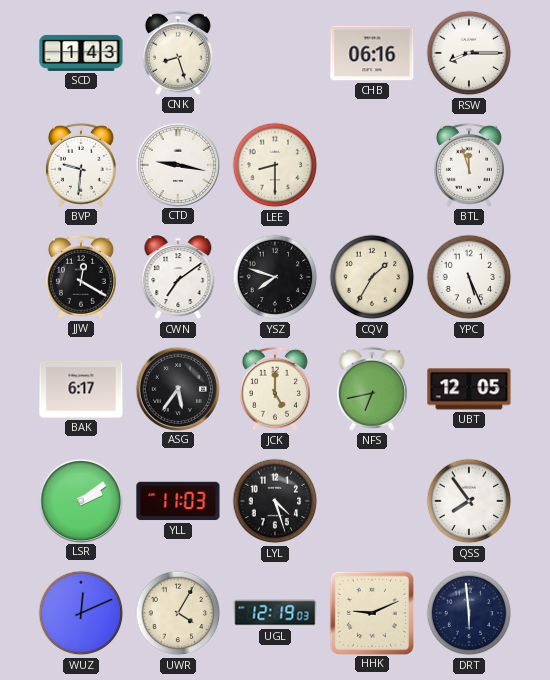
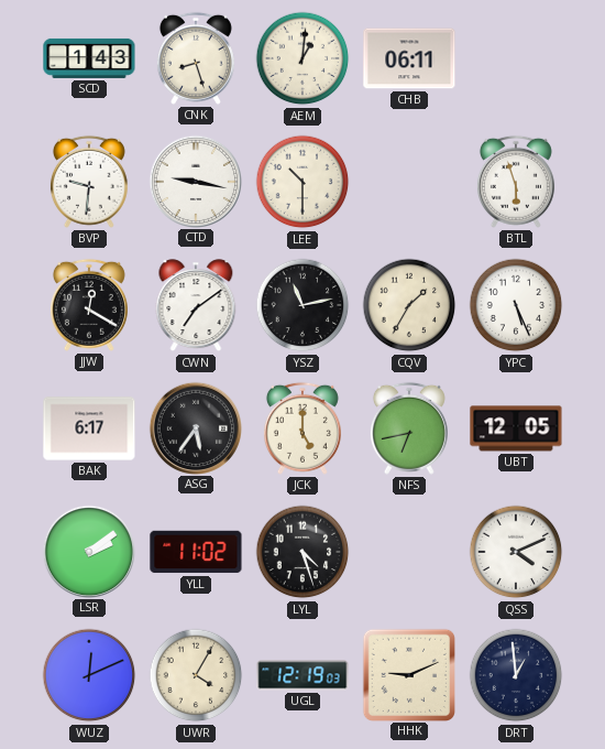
AEM: none -> 1:01
CHB: 06:16 -> 06:11
RSW: 8:15 -> none
LEE: 8:30 -> 10:30
BTL: 11:57 -> 5:57
YSZ: 7:48 -> 11:13
YLL: 11:03 -> 11:02
QSS: 7:54 -> 4:11
DRT: 5:59 -> 12:59
